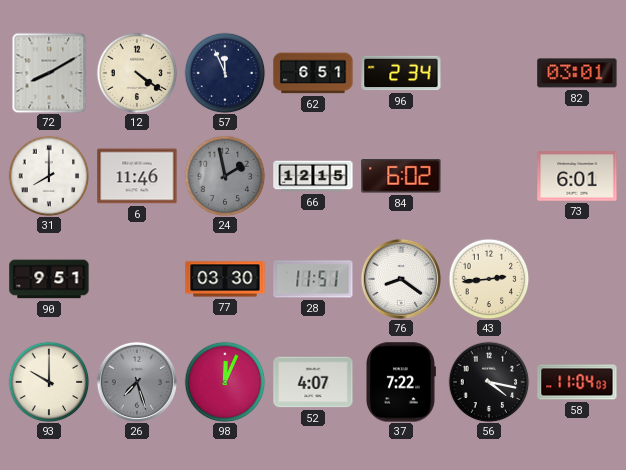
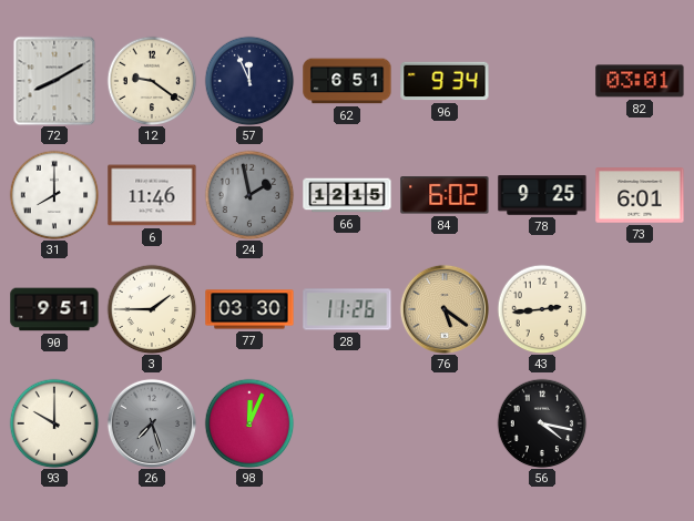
12: 4:21 -> 9:21
96: 2:34 -> 9:34
78: none -> 9:25
3: none -> 1:45
28: 11:51 -> 11:26
76: 8:21 -> 5:21
76 dial: white -> champagne
52: 4:07 -> none
37: 7:22 -> none
58: 11:04 -> none
